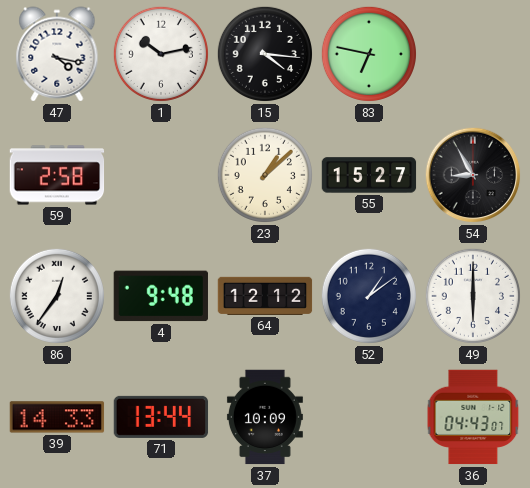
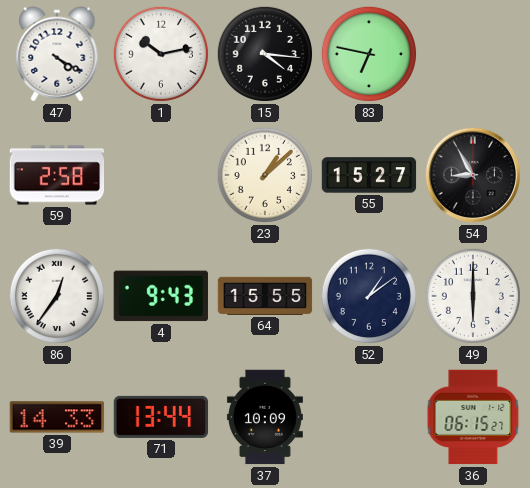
47: 4:17 -> 4:20
4: 9:48 -> 9:43
64: 12:12 -> 15:55
36: 04:43 -> 06:15
